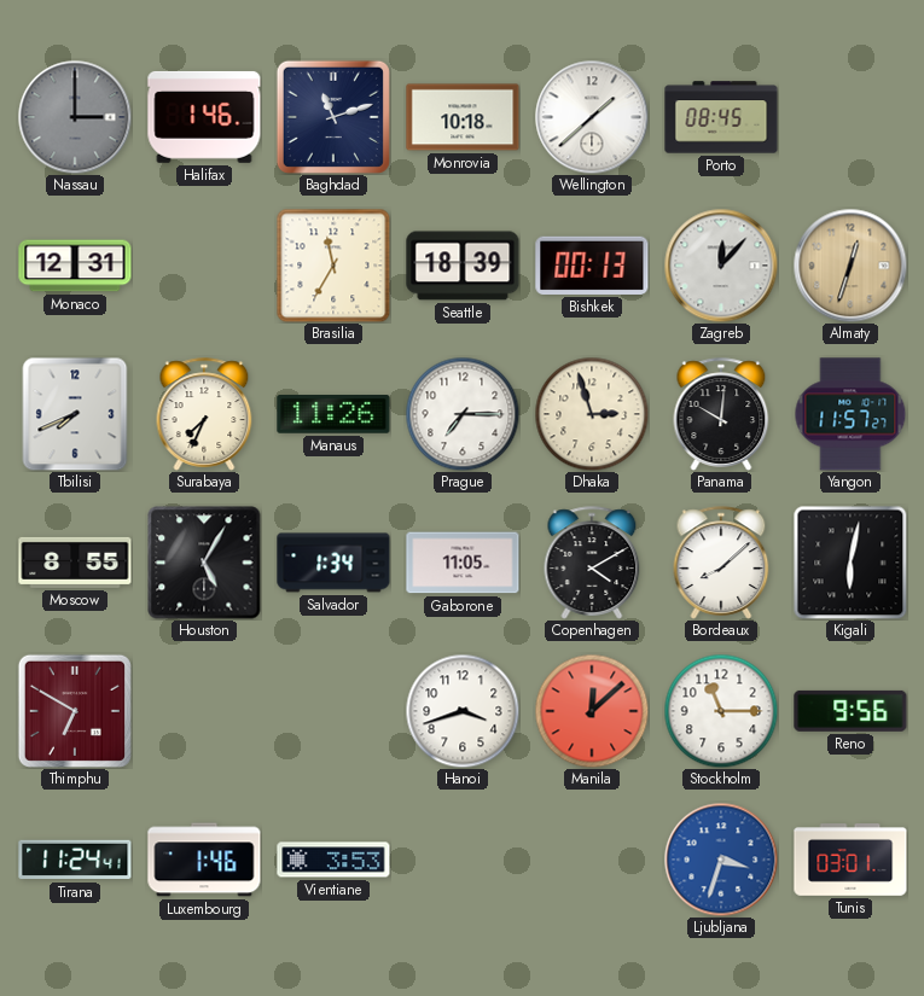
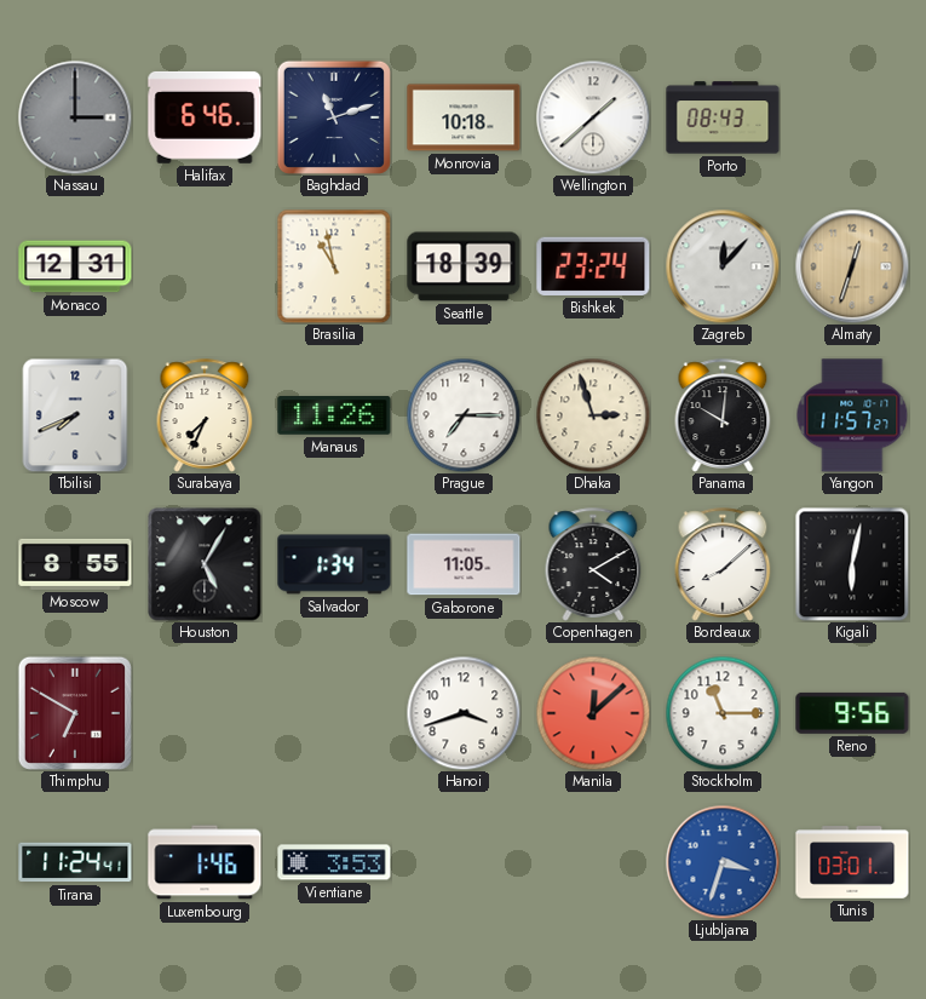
Halifax: 1:46 -> 6:46
Porto: 08:45 -> 08:43
Brasilia: 11:35 -> 10:58
Bishkek: 00:13 -> 23:24
